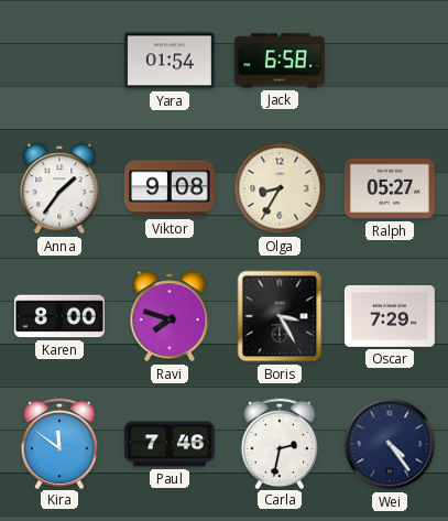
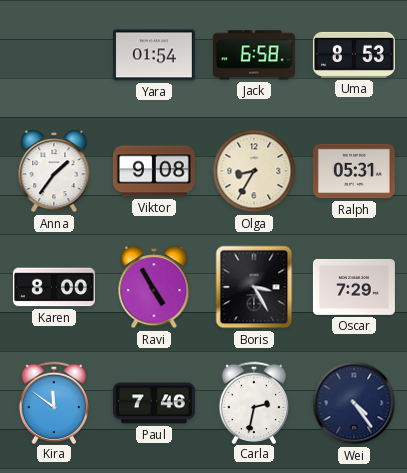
Uma: none -> 8:53
Ralph: 05:27 -> 05:31
Ravi: 7:48 -> 4:55
